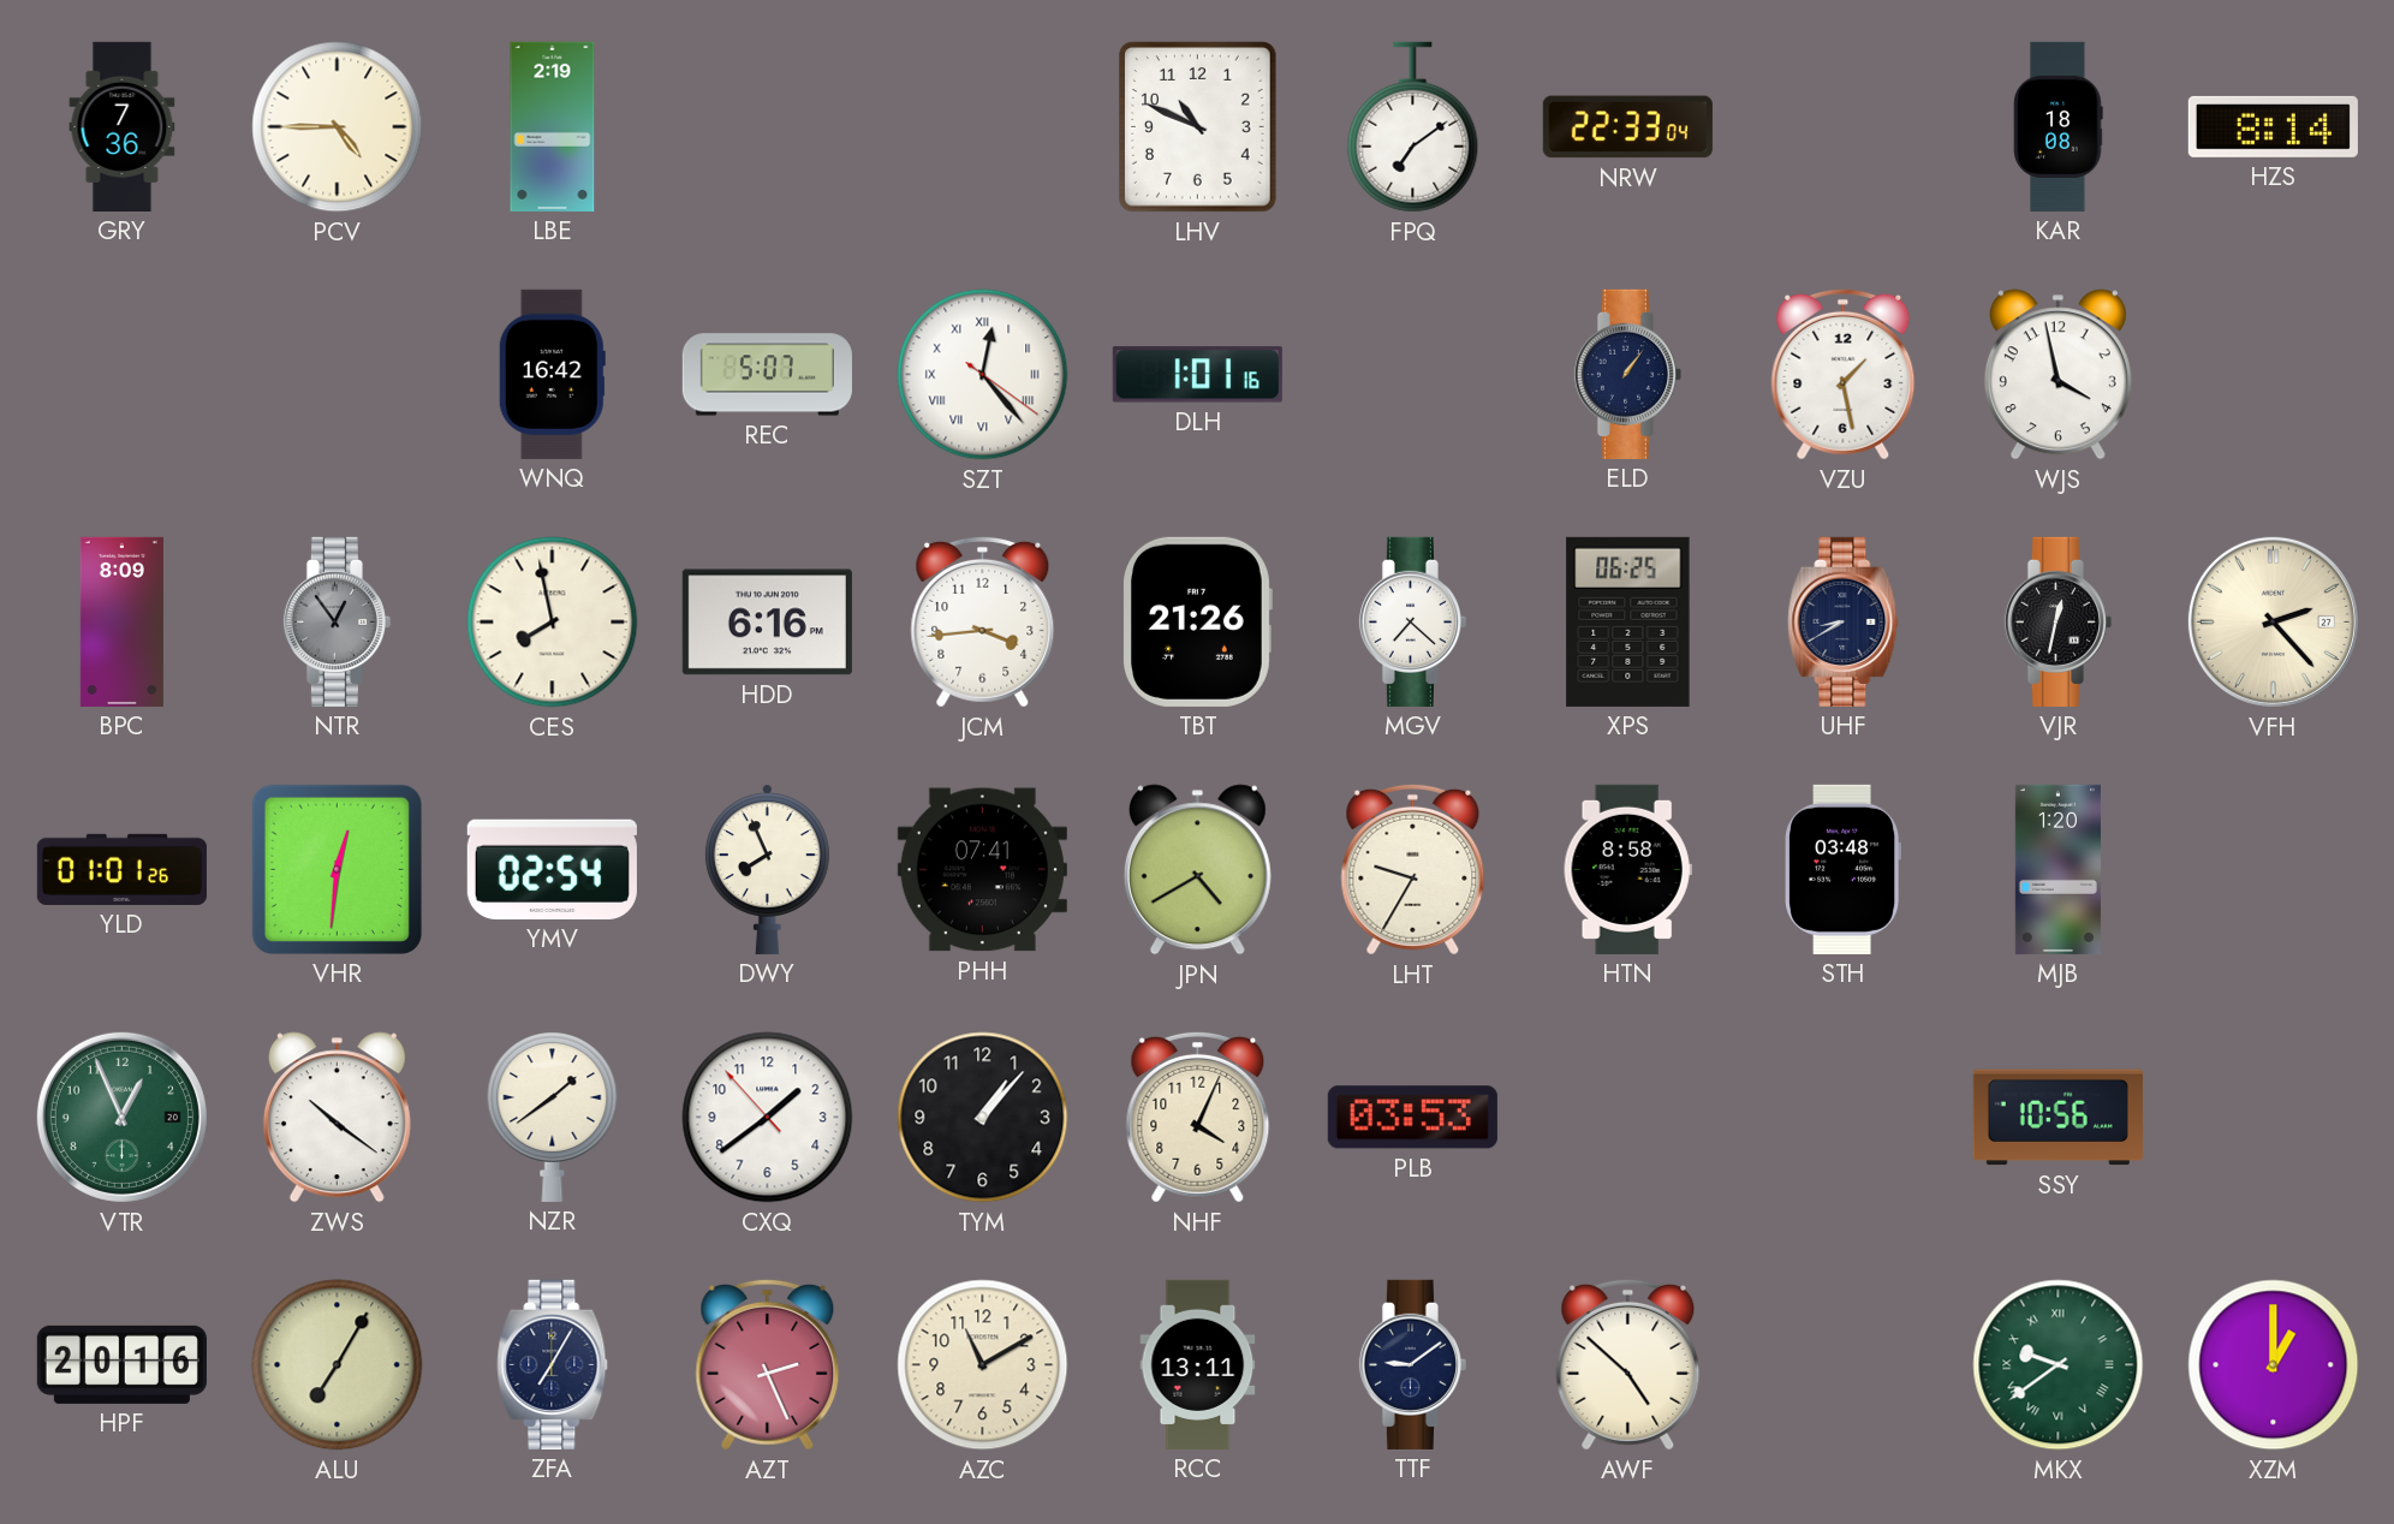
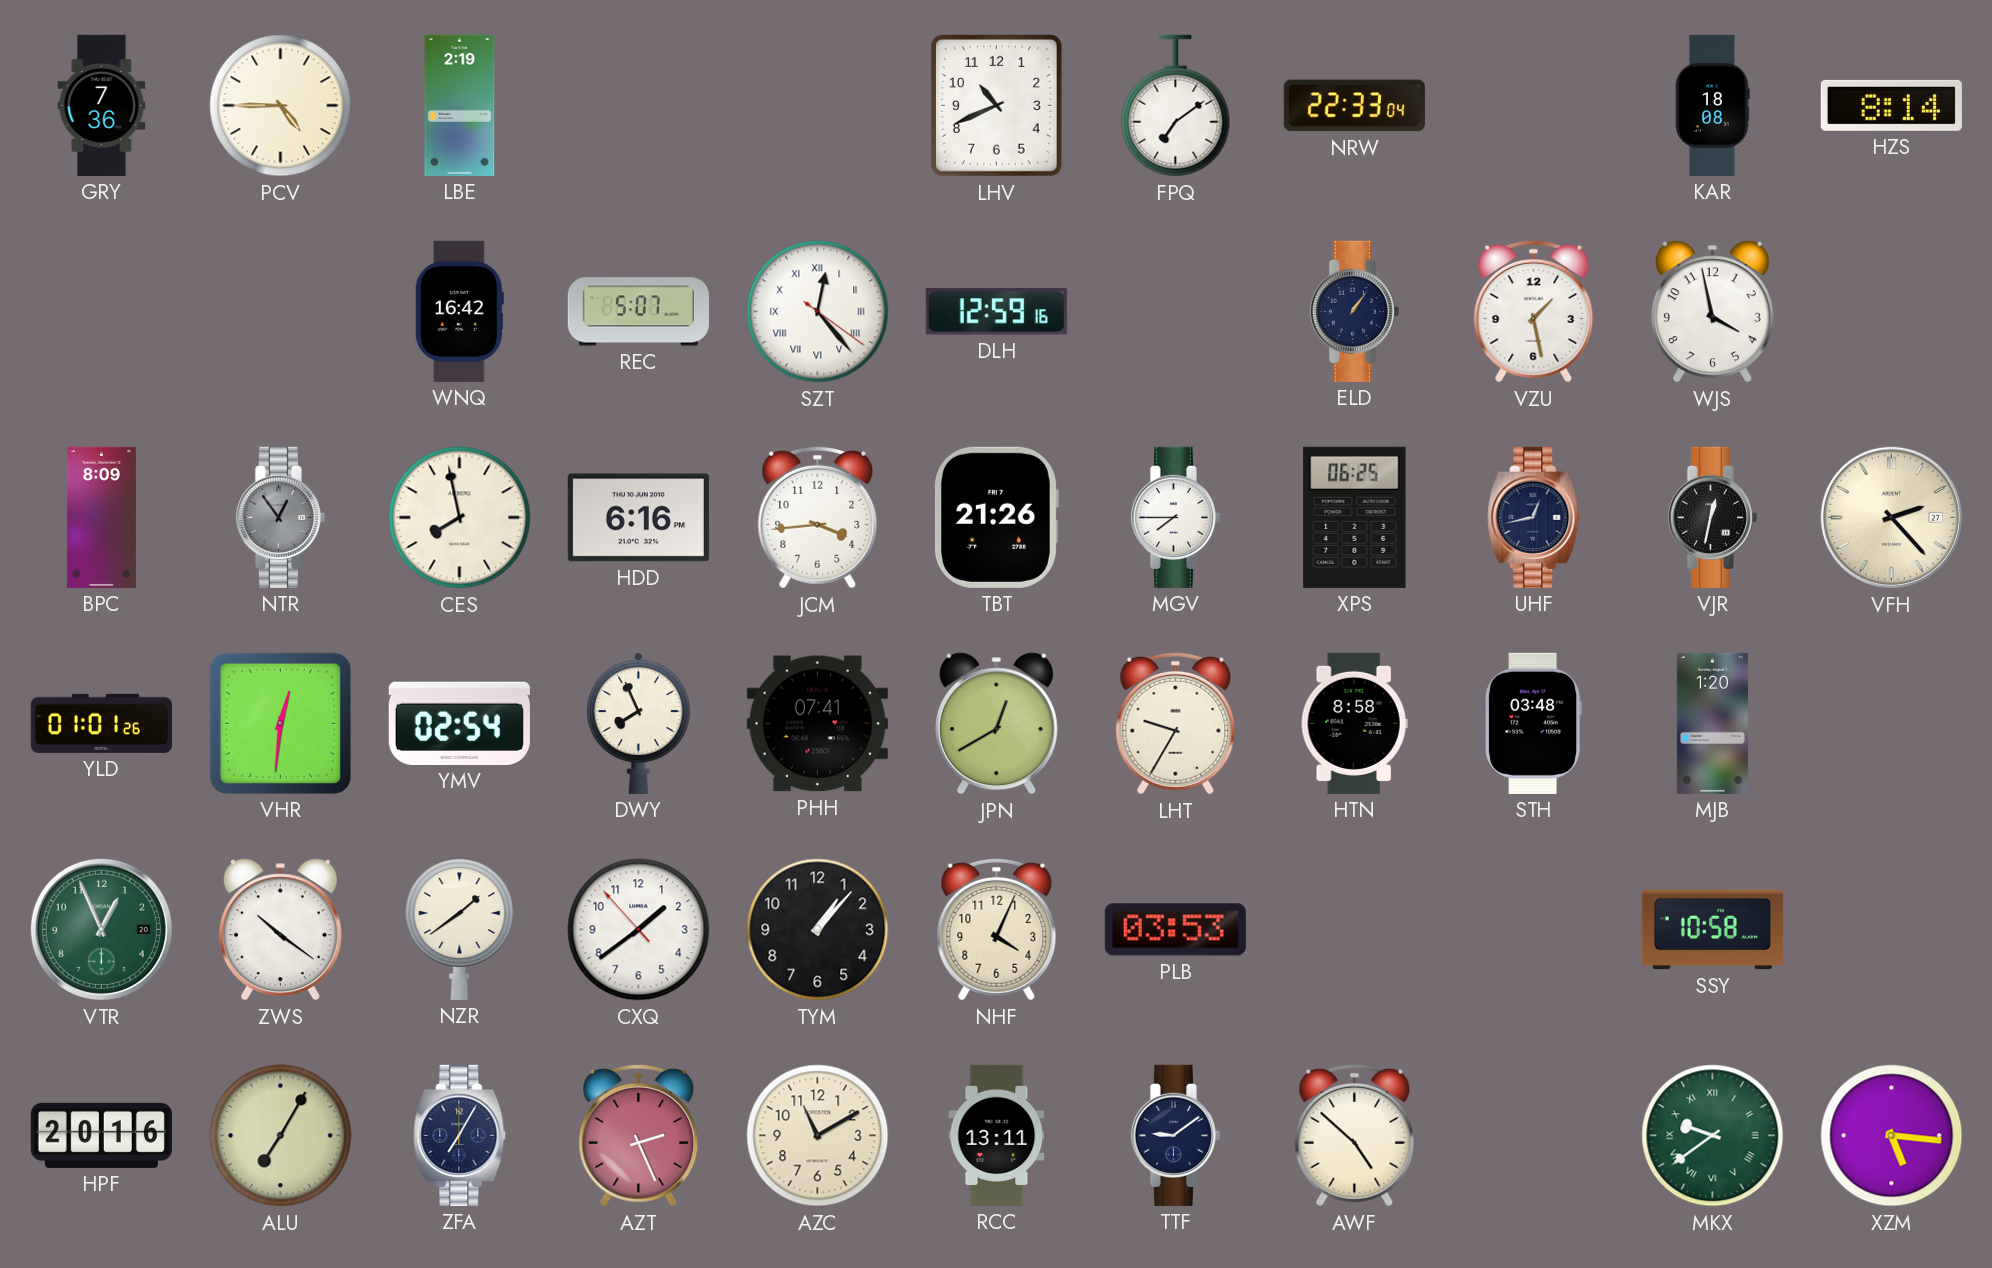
LHV: 10:49 -> 10:41
DLH: 1:01 -> 12:59
MGV: 7:22 -> 7:45
UHF: 8:40 -> 12:43
JPN: 4:40 -> 12:40
SSY: 10:56 -> 10:58
XZM: 1:00 -> 5:16
